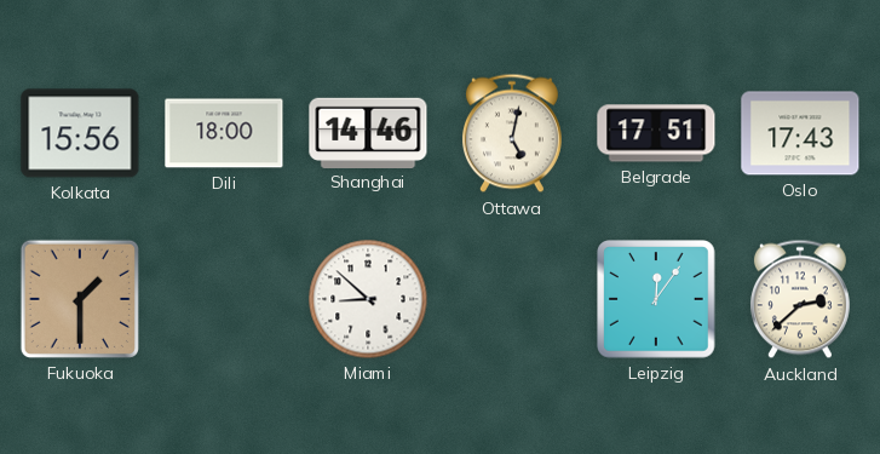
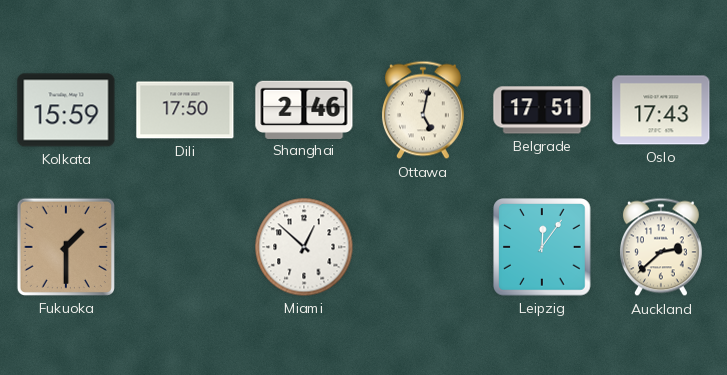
Kolkata: 15:56 -> 15:59
Dili: 18:00 -> 17:50
Shanghai: 14:46 -> 2:46
Miami: 8:52 -> 12:52
